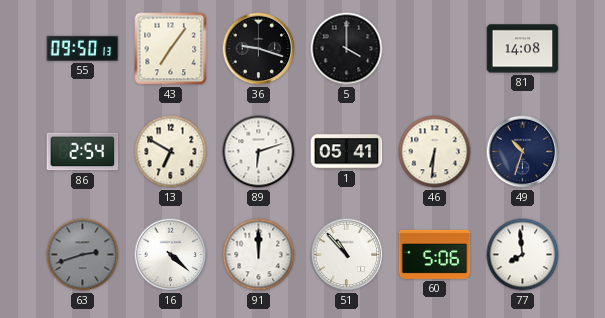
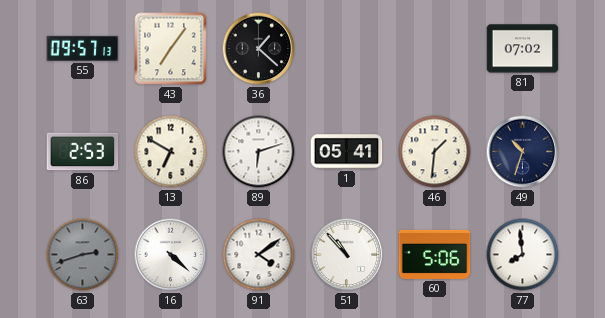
55: 09:50 -> 09:57
36: 9:18 -> 1:22
5: 4:00 -> none
81: 14:08 -> 07:02
86: 2:54 -> 2:53
46: 6:31 -> 1:31
91: 12:00 -> 4:09
